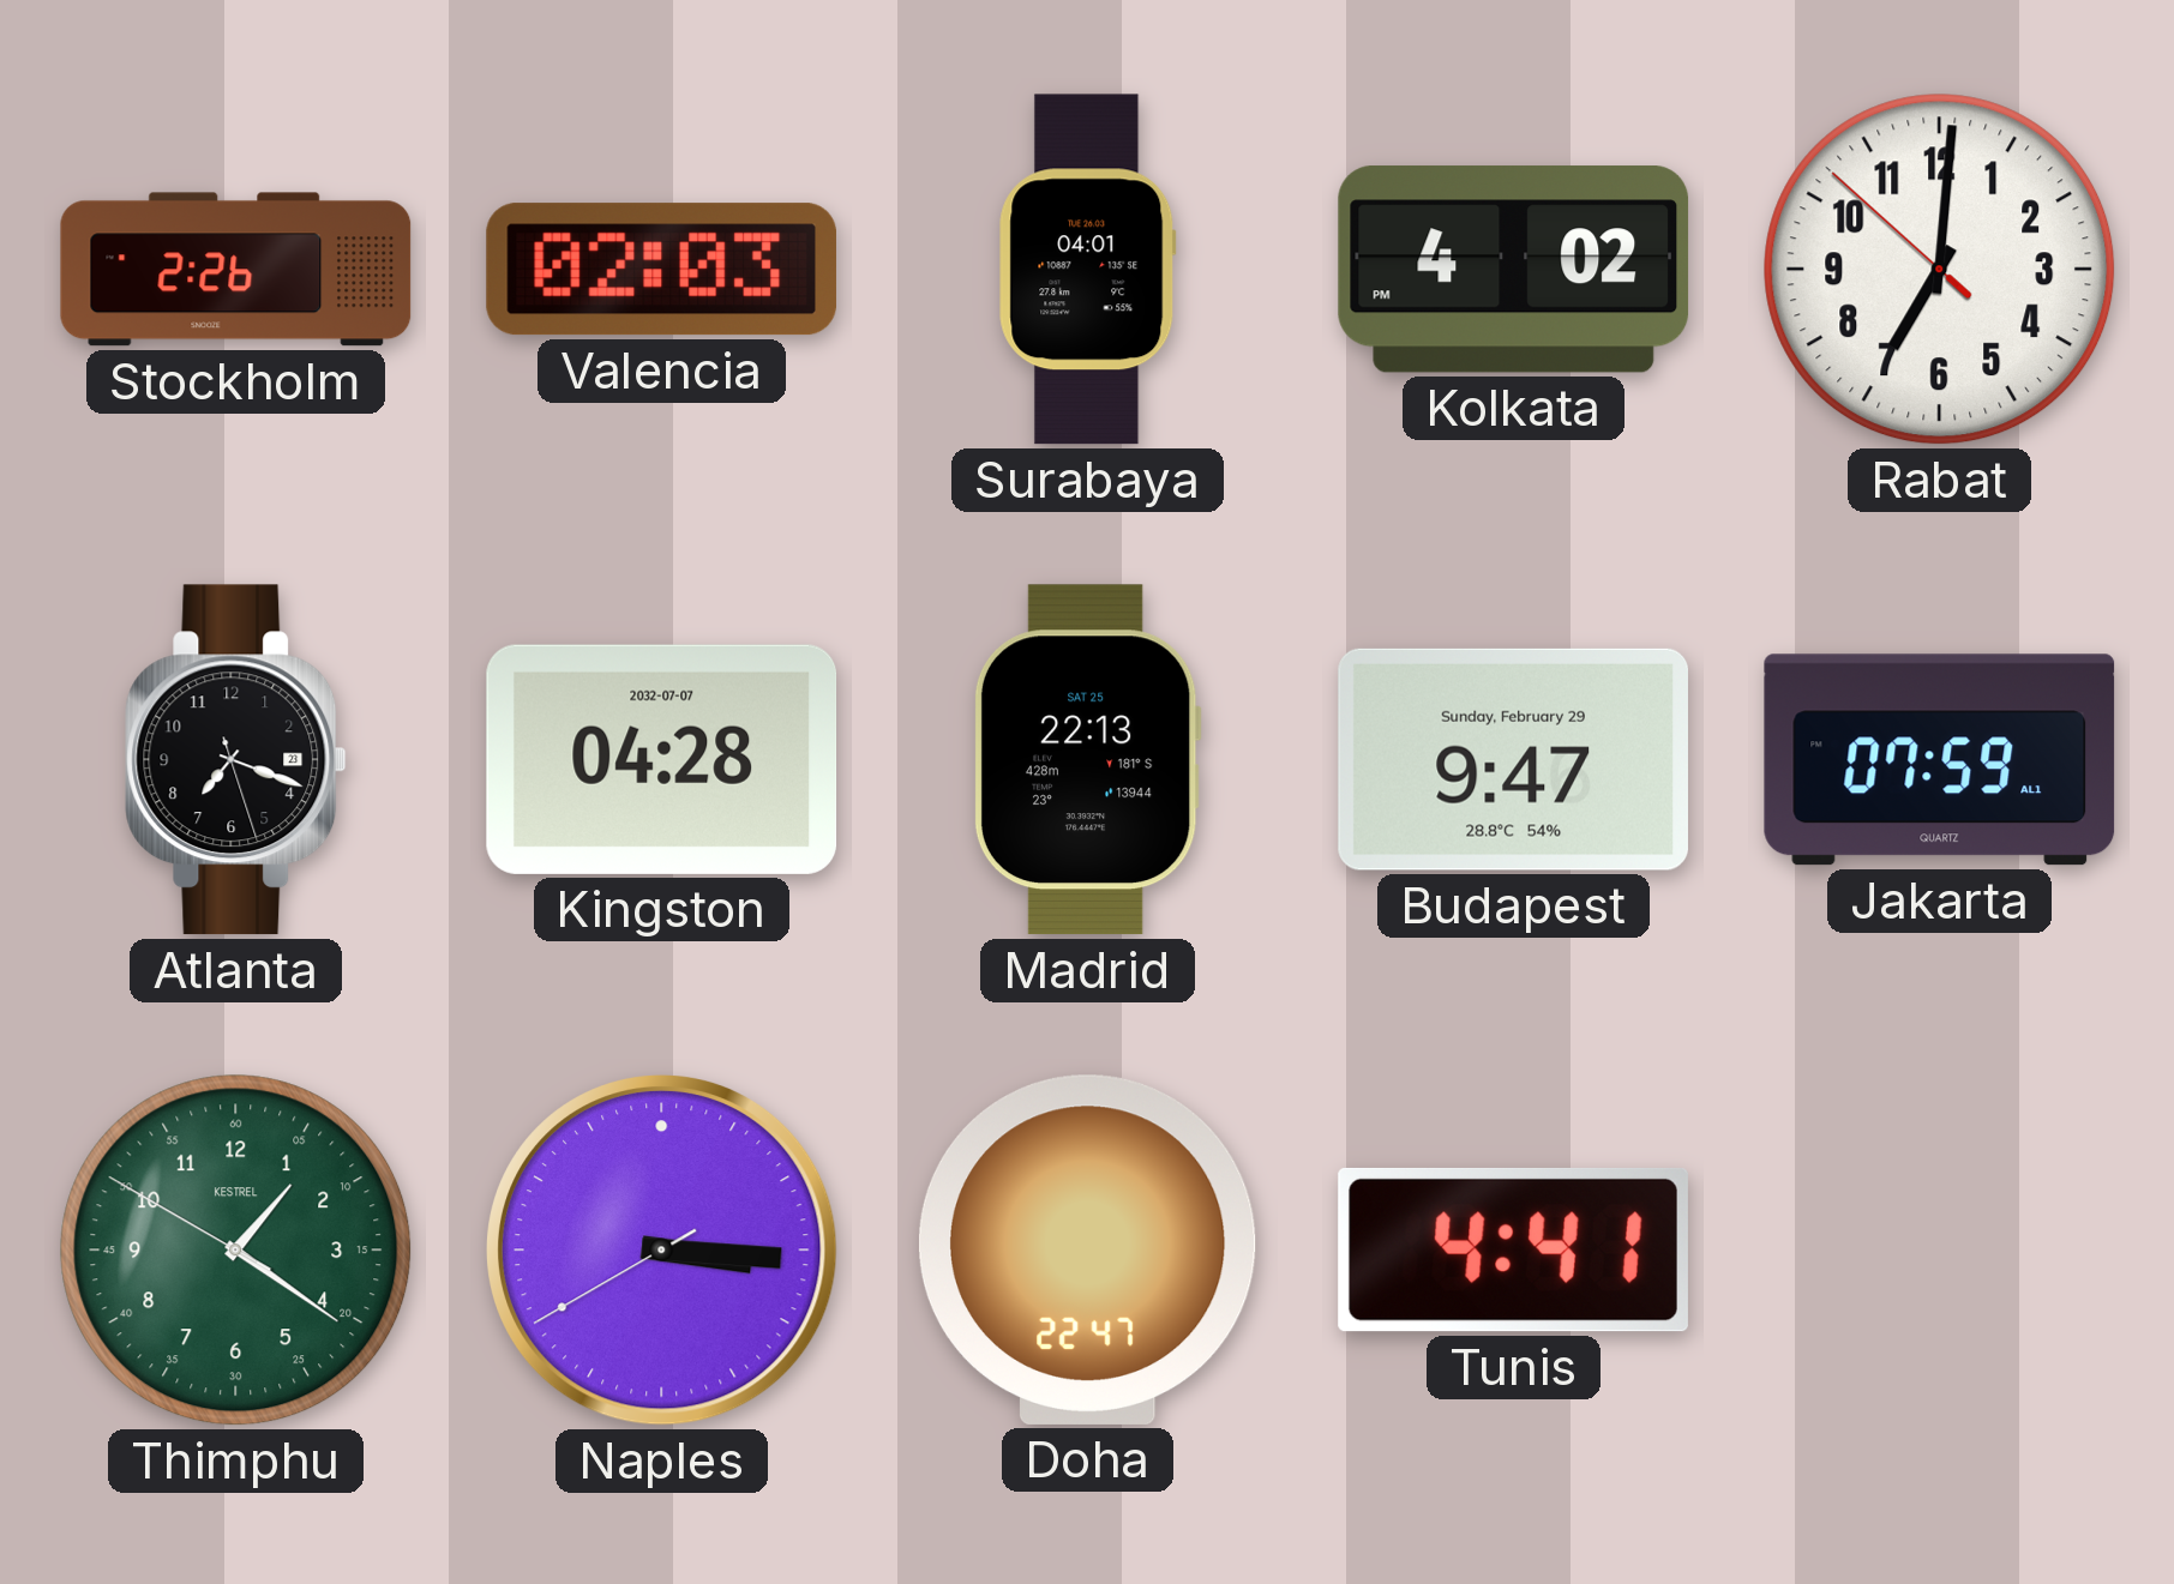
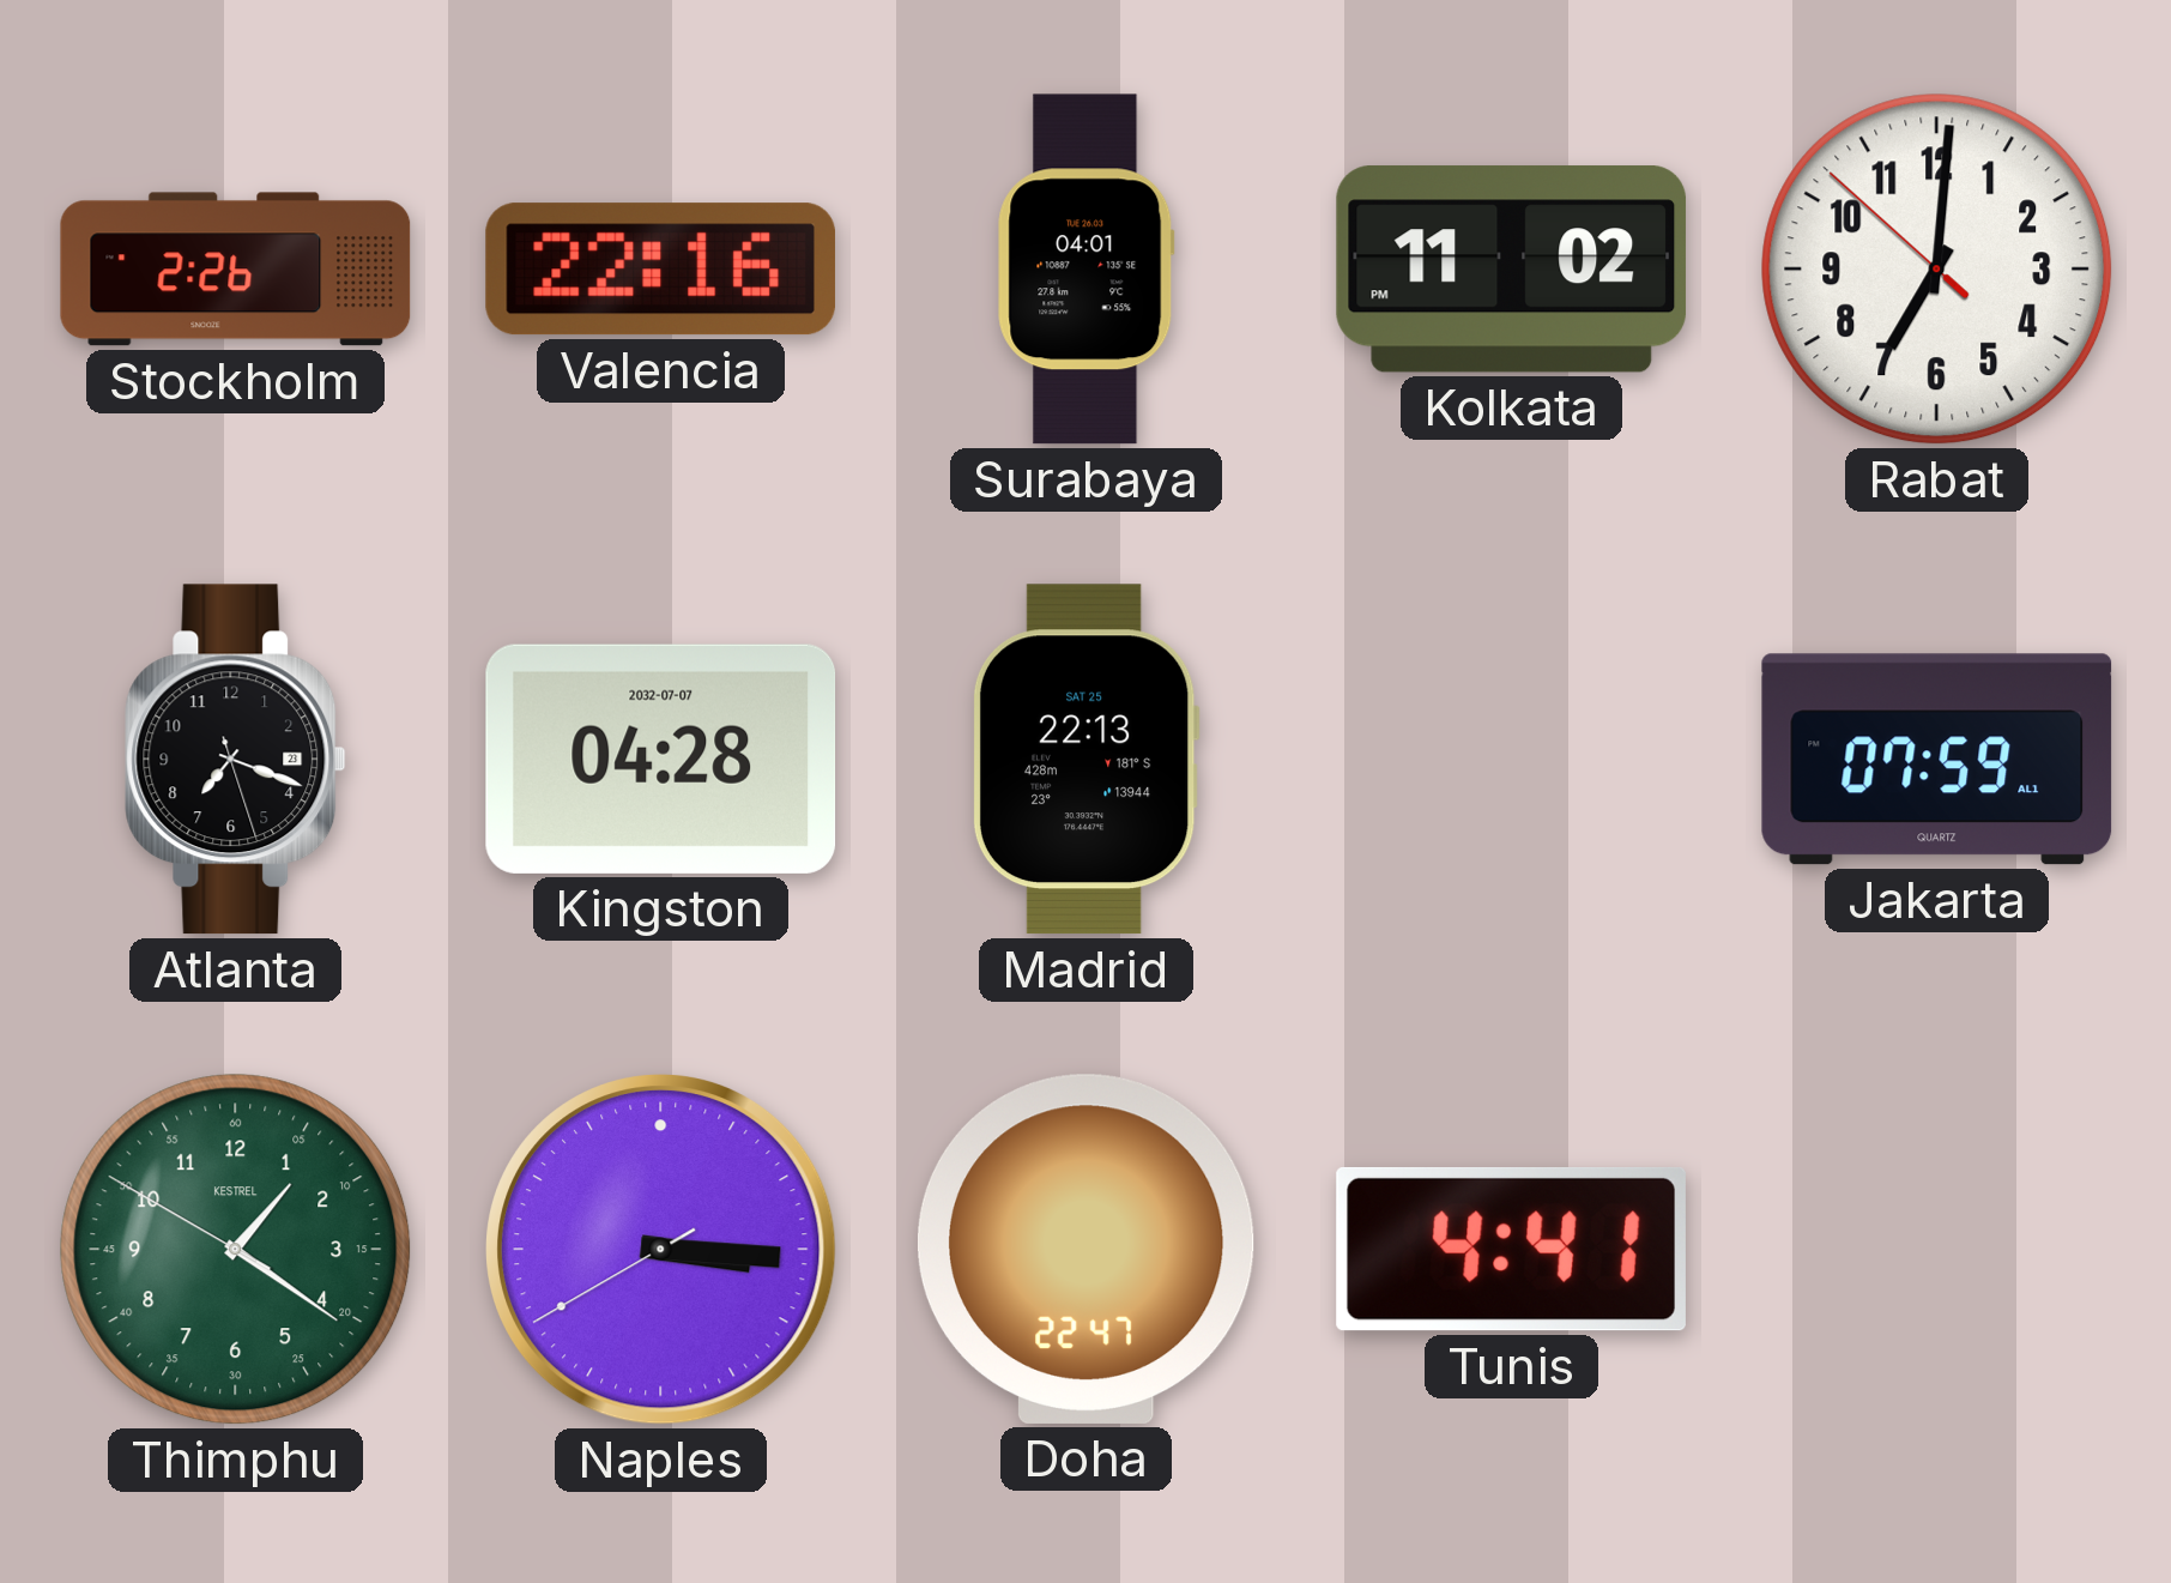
Valencia: 02:03 -> 22:16
Kolkata: 4:02 -> 11:02
Budapest: 9:47 -> none
